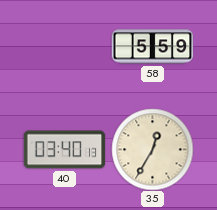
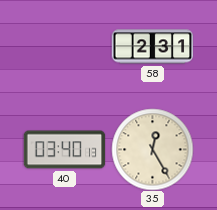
58: 5:59 -> 2:31
35: 12:35 -> 12:25
